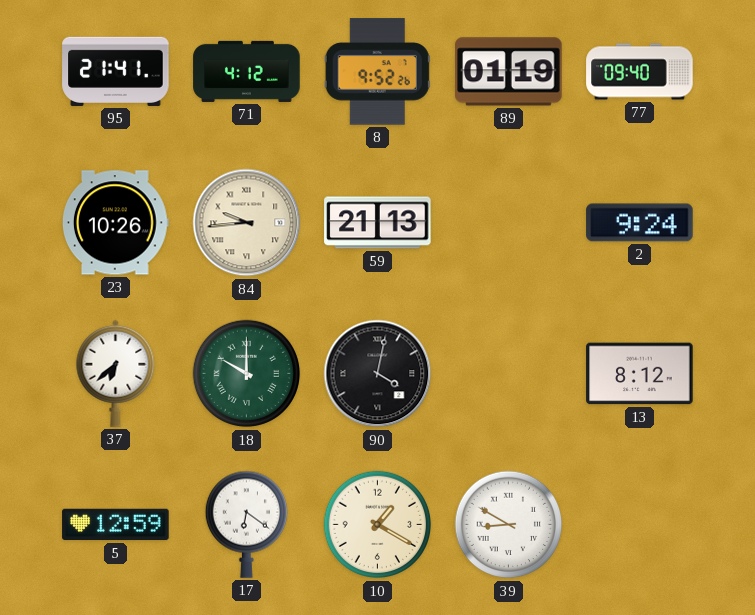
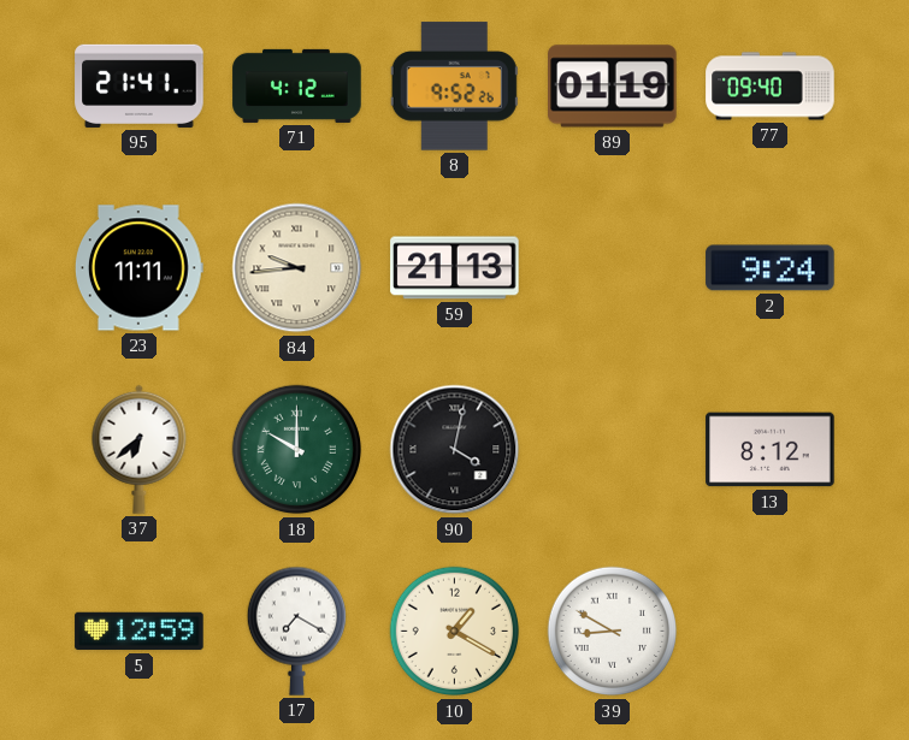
23: 10:26 -> 11:11
17: 6:21 -> 7:20
